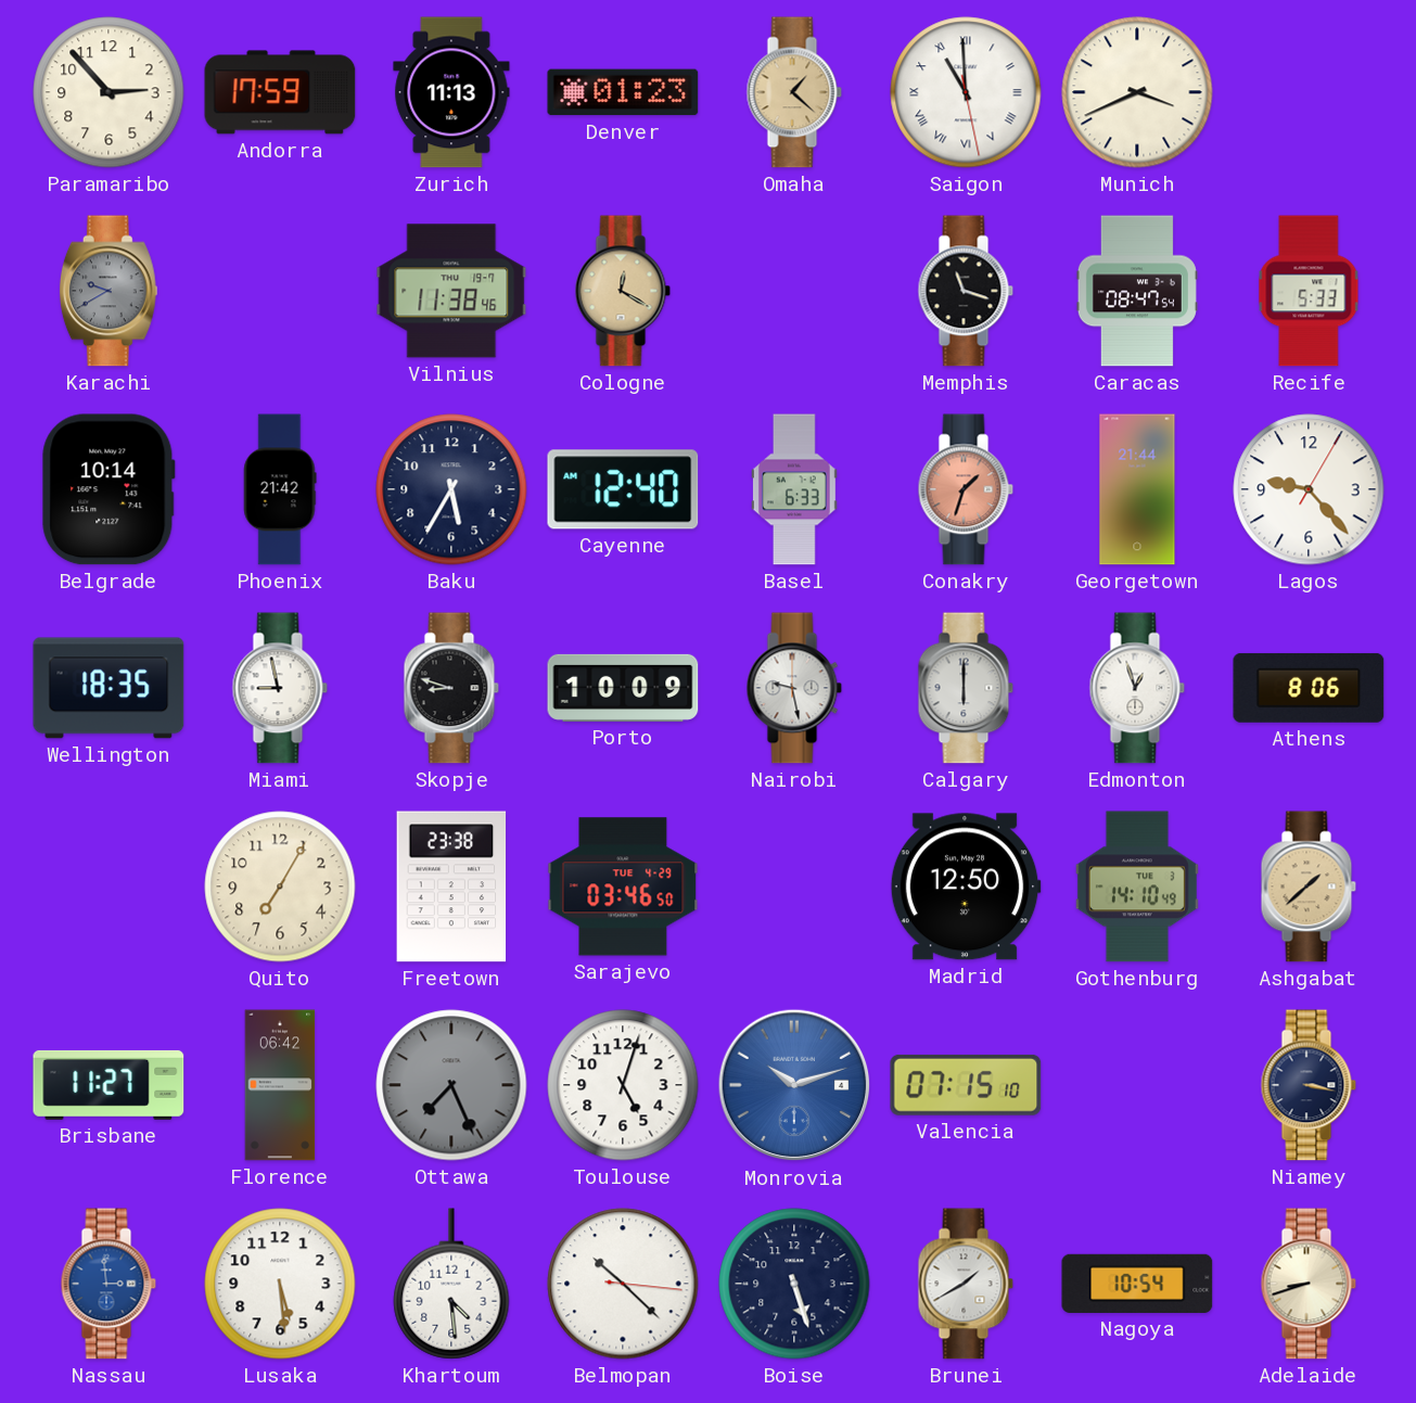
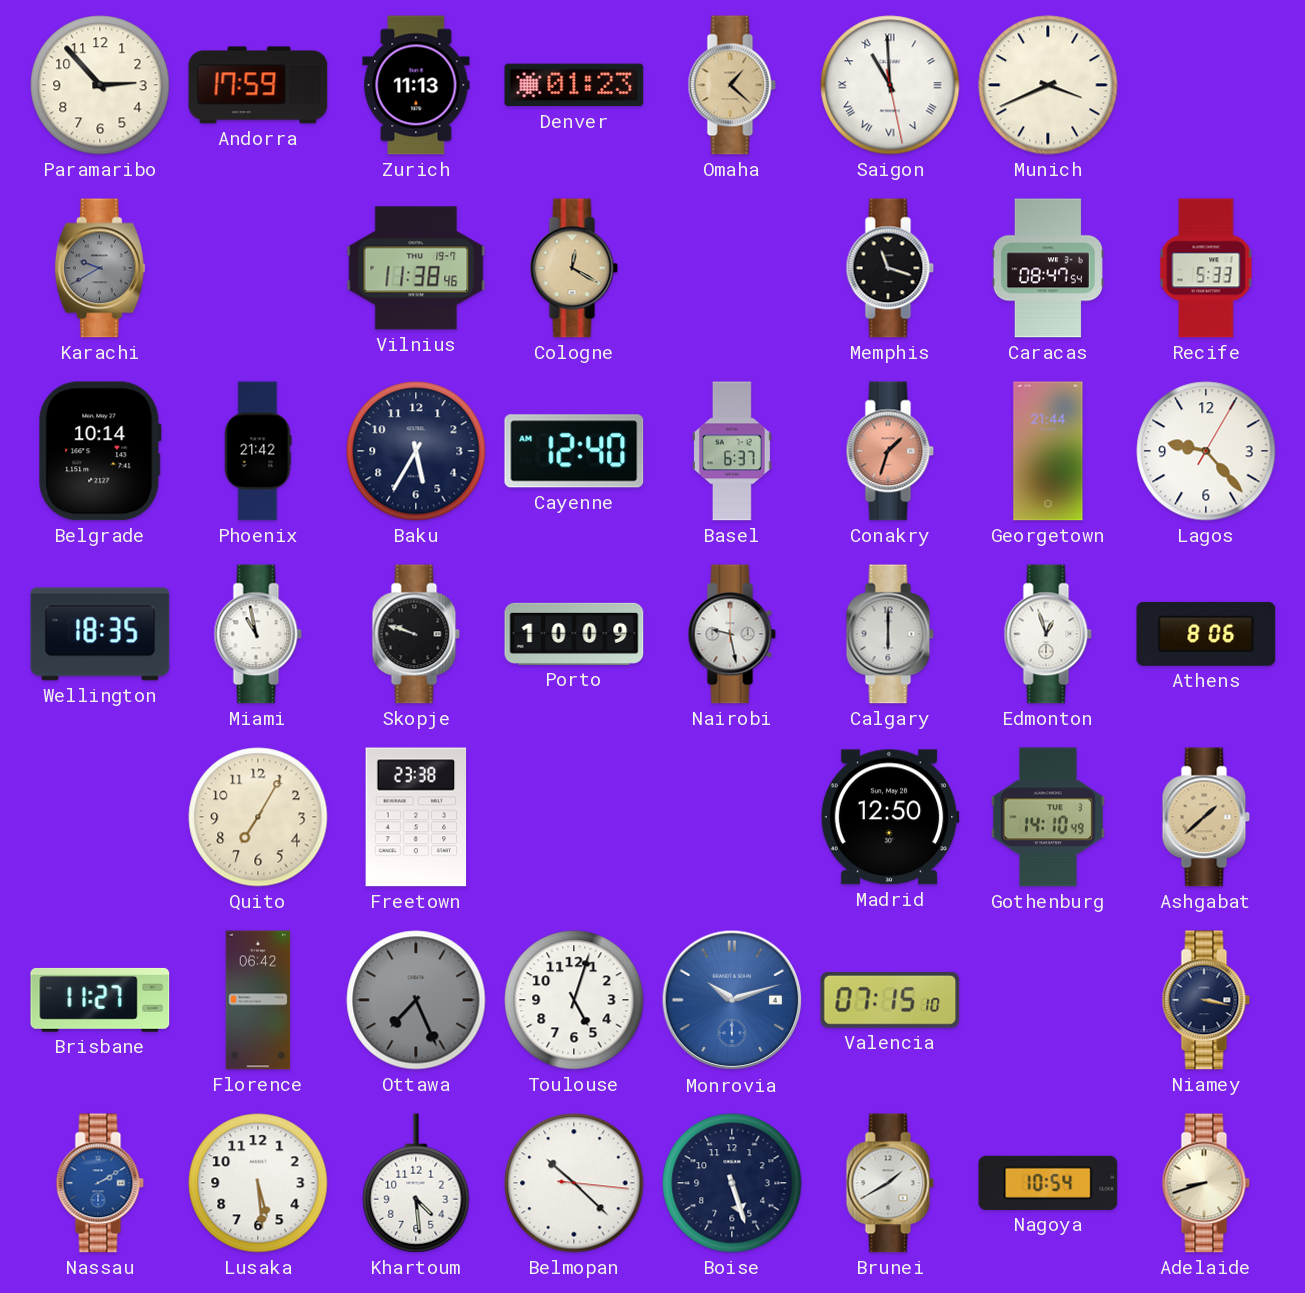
Basel: 6:33 -> 6:37
Miami: 8:58 -> 10:58
Skopje: 8:48 -> 9:48
Sarajevo: 03:46 -> none
Nassau: 2:59 -> 2:10
